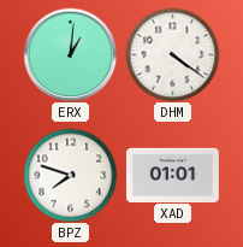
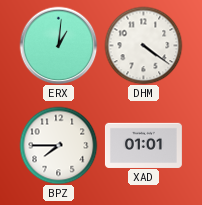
BPZ: 7:48 -> 7:45
